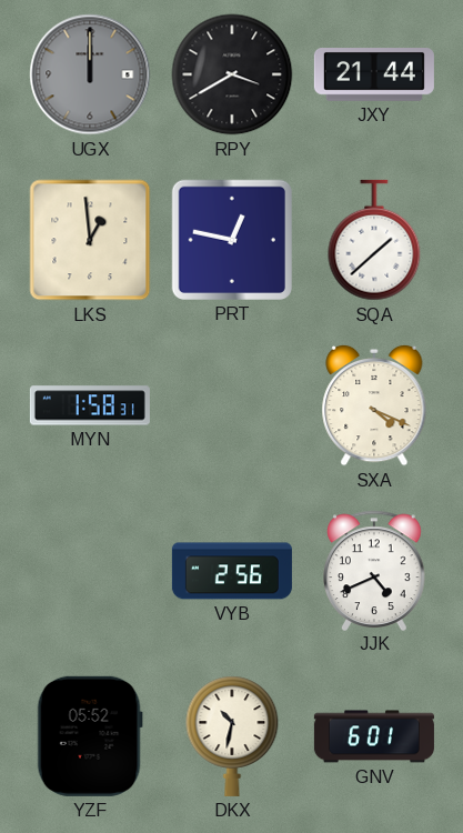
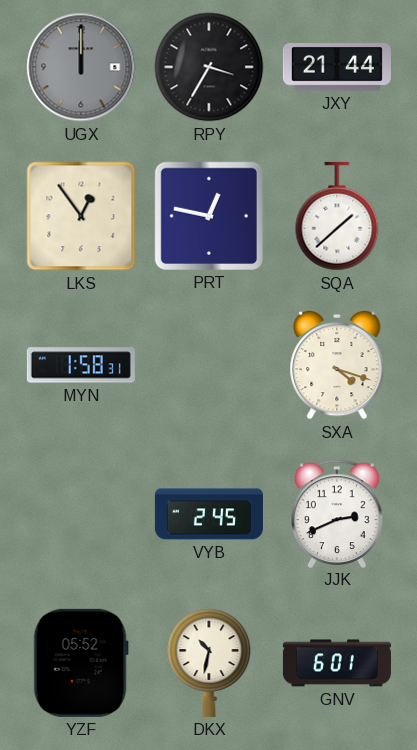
RPY: 3:40 -> 3:35
LKS: 12:59 -> 12:54
SXA: 4:19 -> 4:18
VYB: 2:56 -> 2:45
JJK: 4:41 -> 2:41
